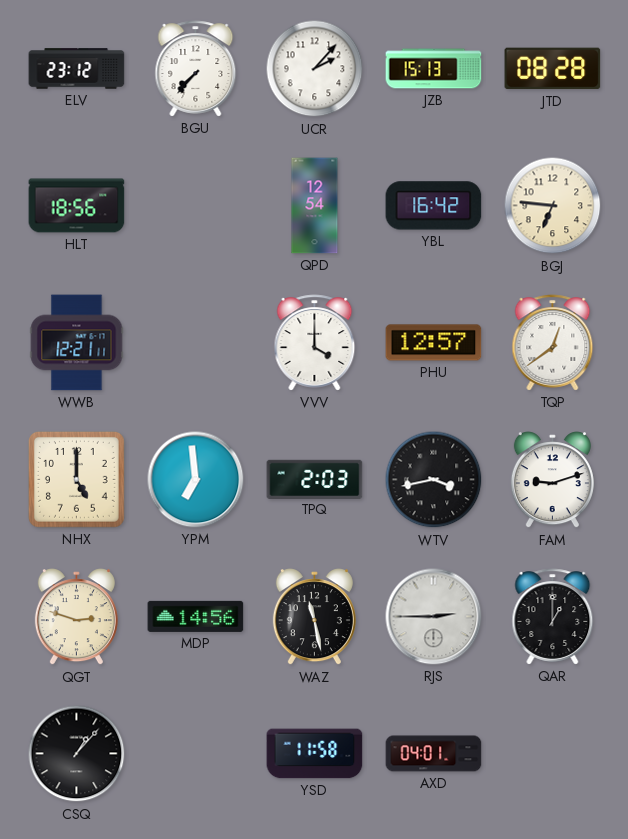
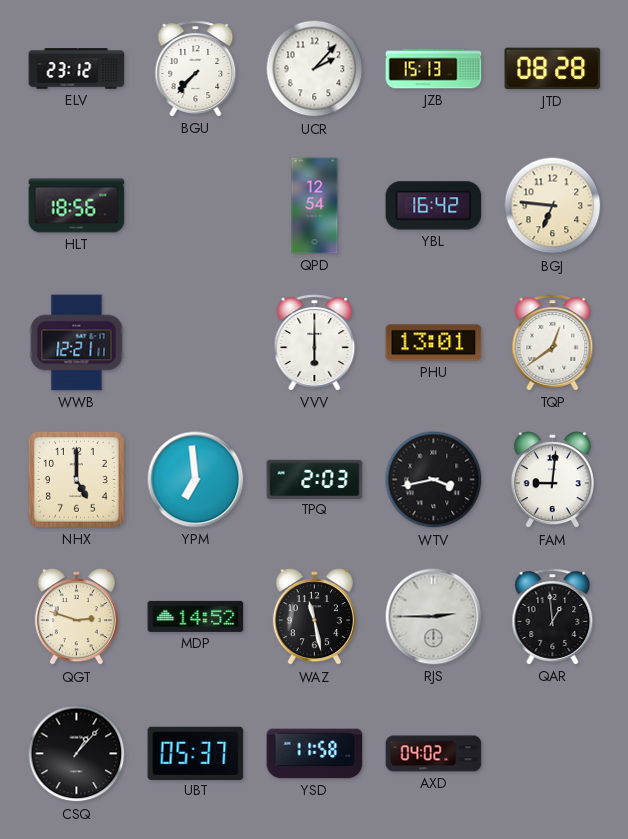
VVV: 4:00 -> 6:00
PHU: 12:57 -> 13:01
FAM: 9:12 -> 9:01
MDP: 14:56 -> 14:52
QAR: 1:00 -> 12:59
UBT: none -> 05:37
AXD: 04:01 -> 04:02
